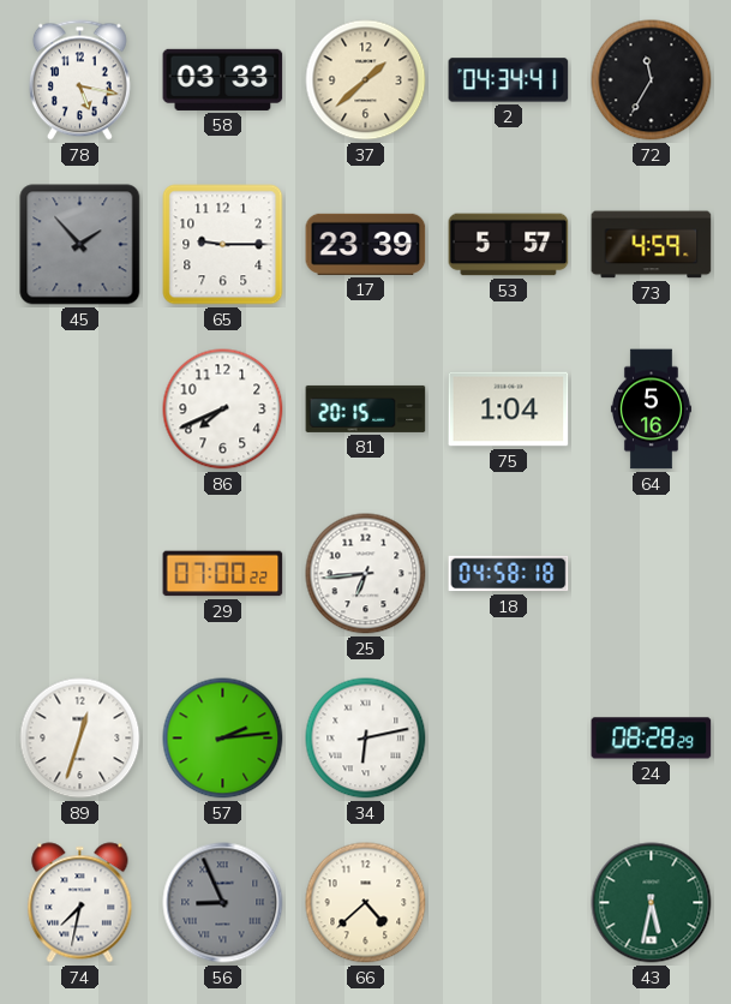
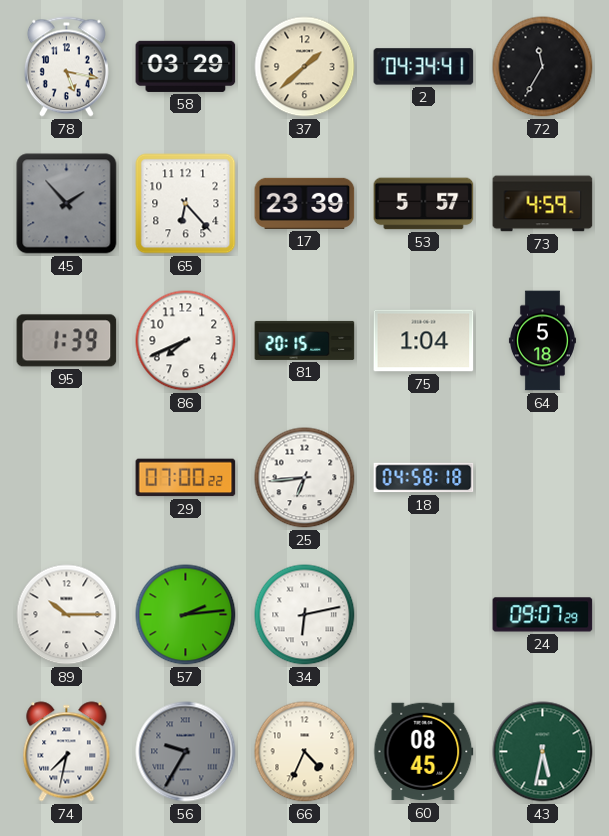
58: 03:33 -> 03:29
65: 9:15 -> 6:23
95: none -> 1:39
64: 5:16 -> 5:18
89: 12:33 -> 10:15
24: 08:28 -> 09:07
56: 8:56 -> 9:35
66: 4:38 -> 4:34
60: none -> 08:45
